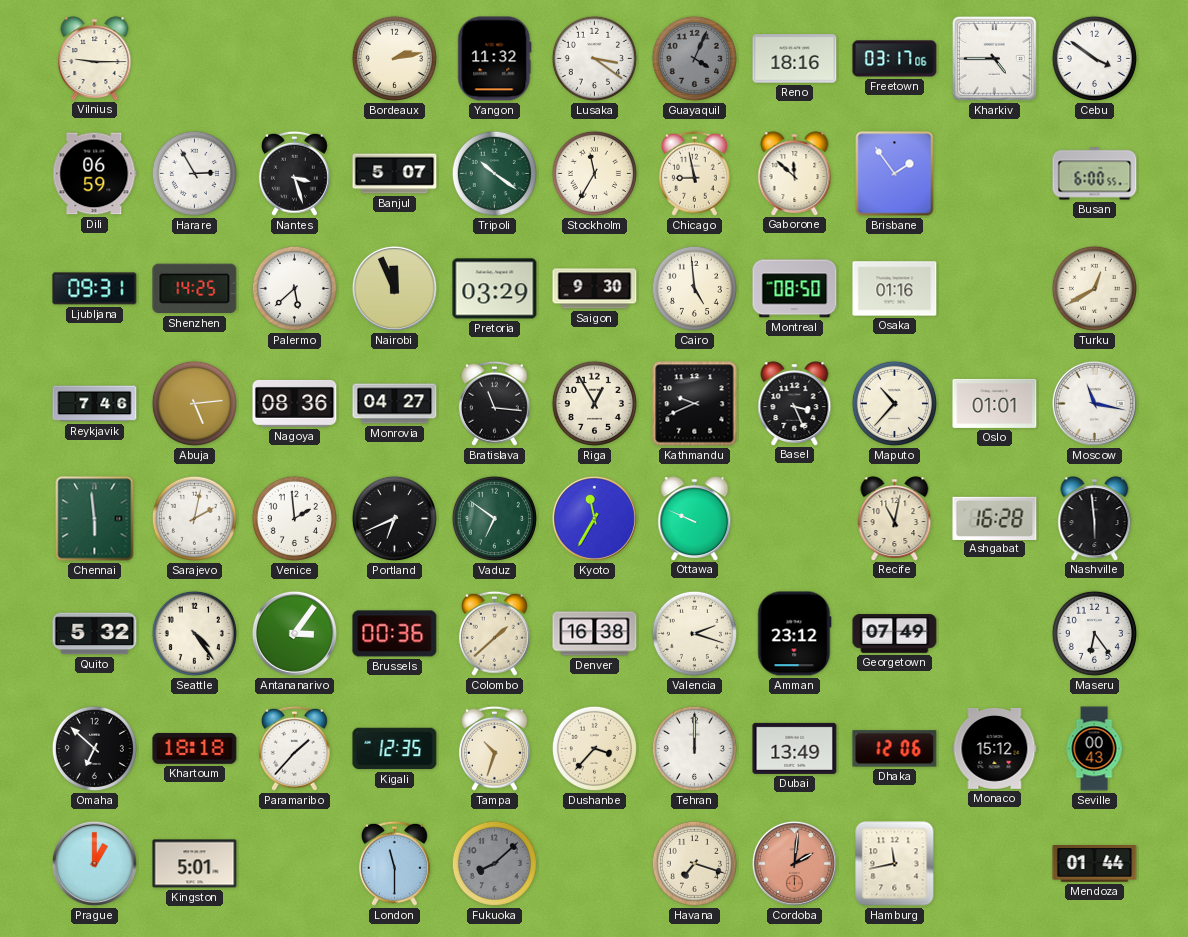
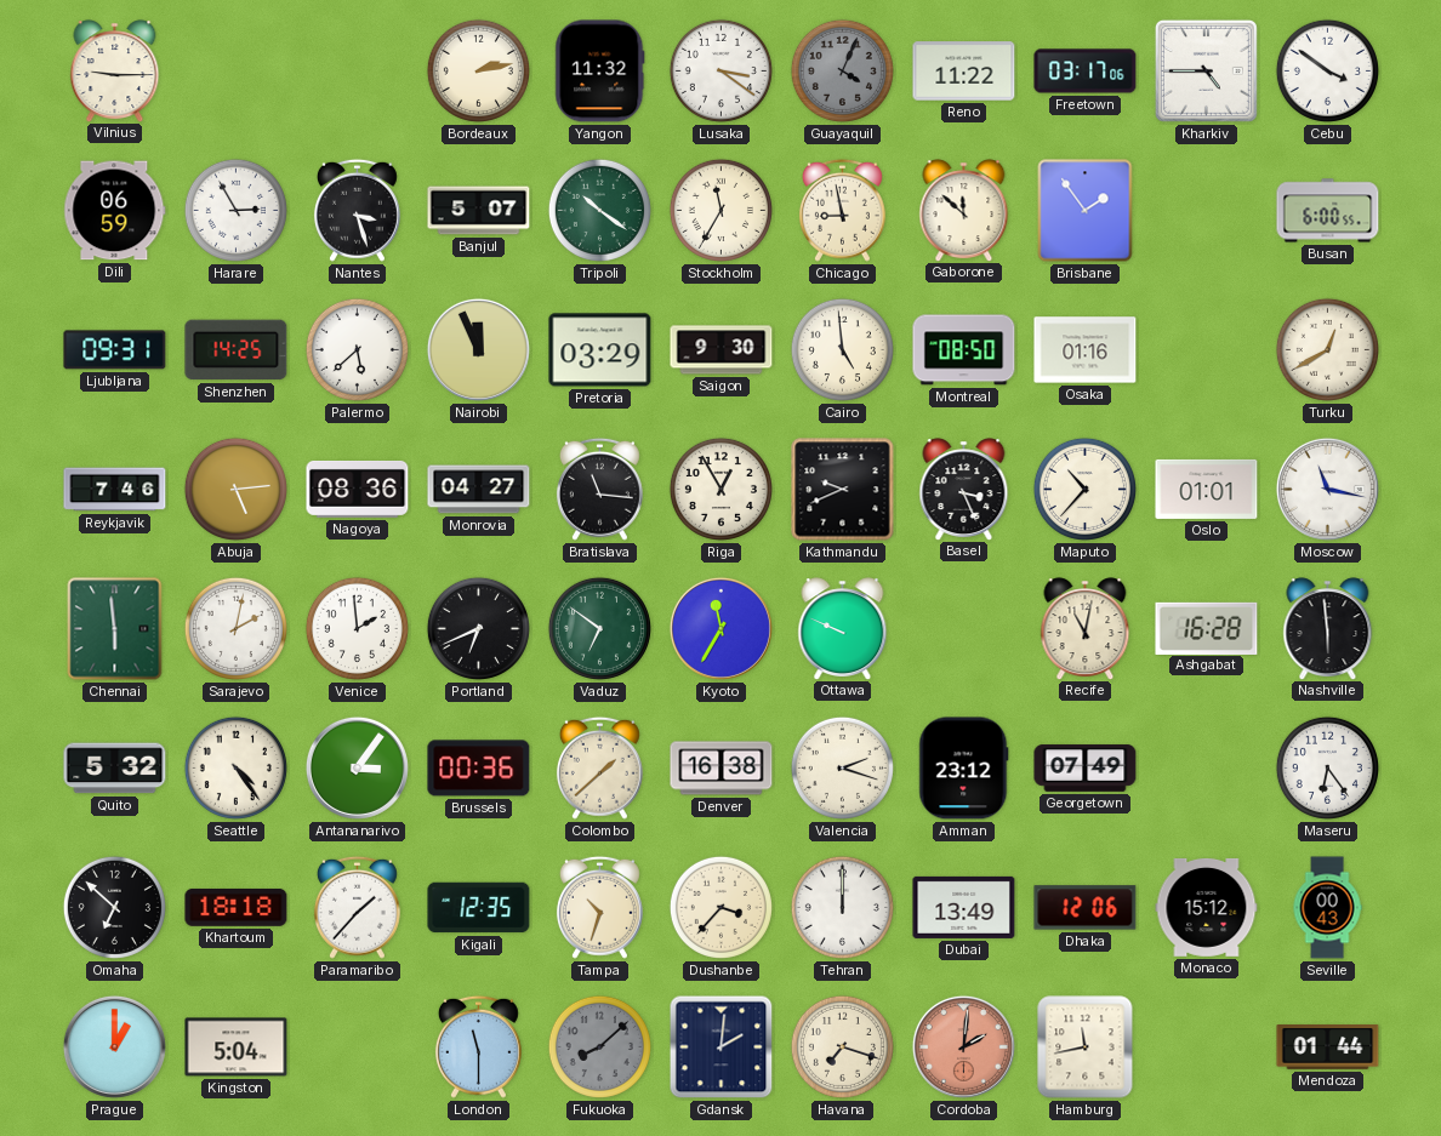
Reno: 18:16 -> 11:22
Kingston: 5:01 -> 5:04
Gdansk: none -> 2:01
